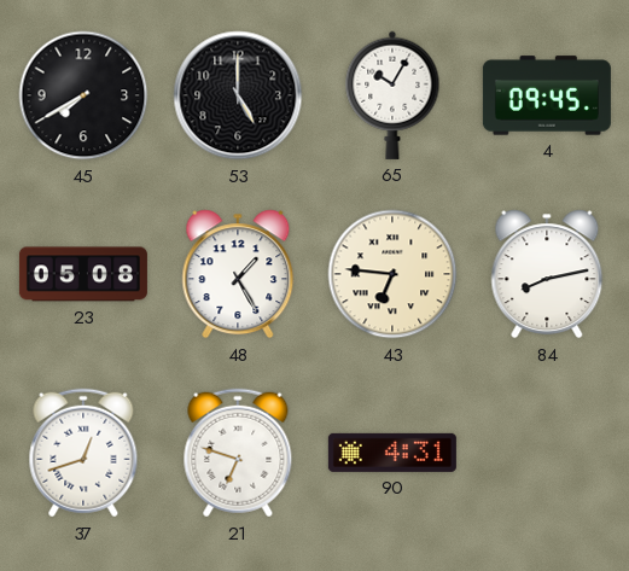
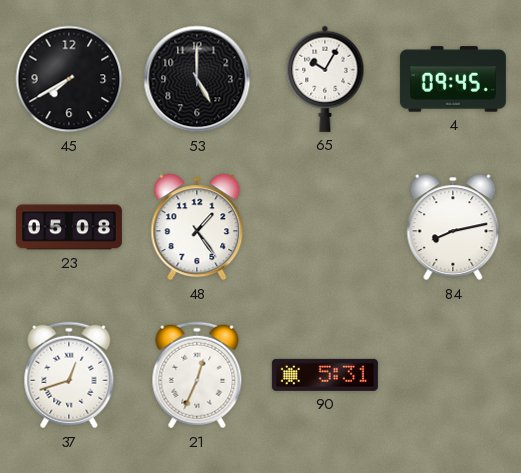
48: 1:25 -> 1:24
43: 6:46 -> none
21: 6:48 -> 12:34
90: 4:31 -> 5:31
